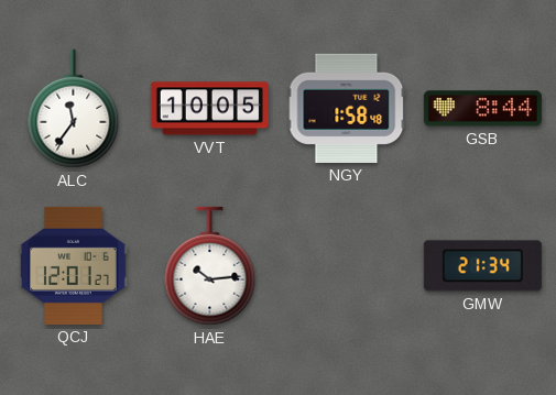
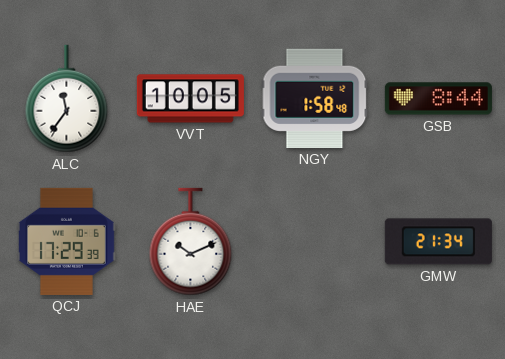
QCJ: 12:01 -> 17:29
HAE: 10:14 -> 10:11
